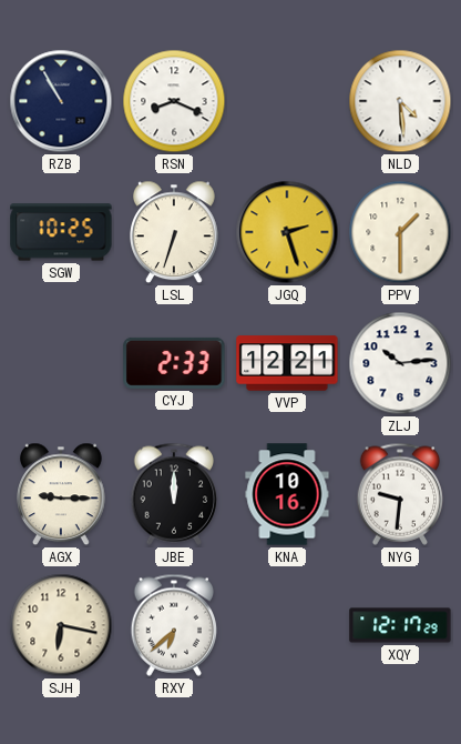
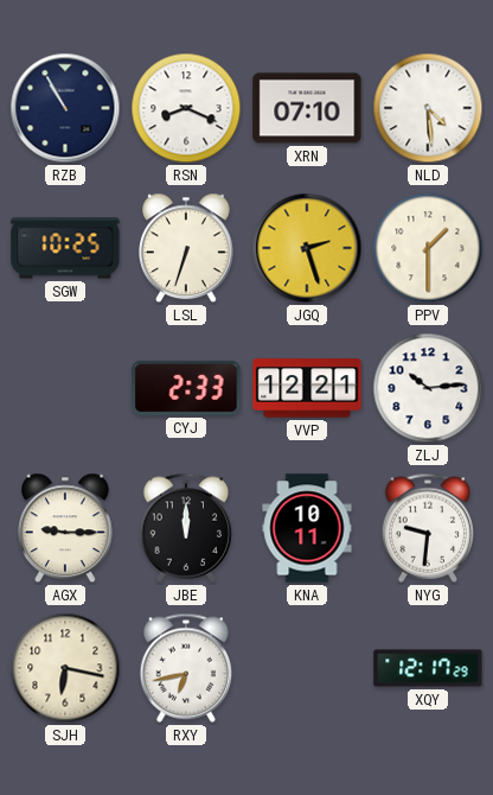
XRN: none -> 07:10
KNA: 10:16 -> 10:11
RXY: 6:38 -> 6:43
